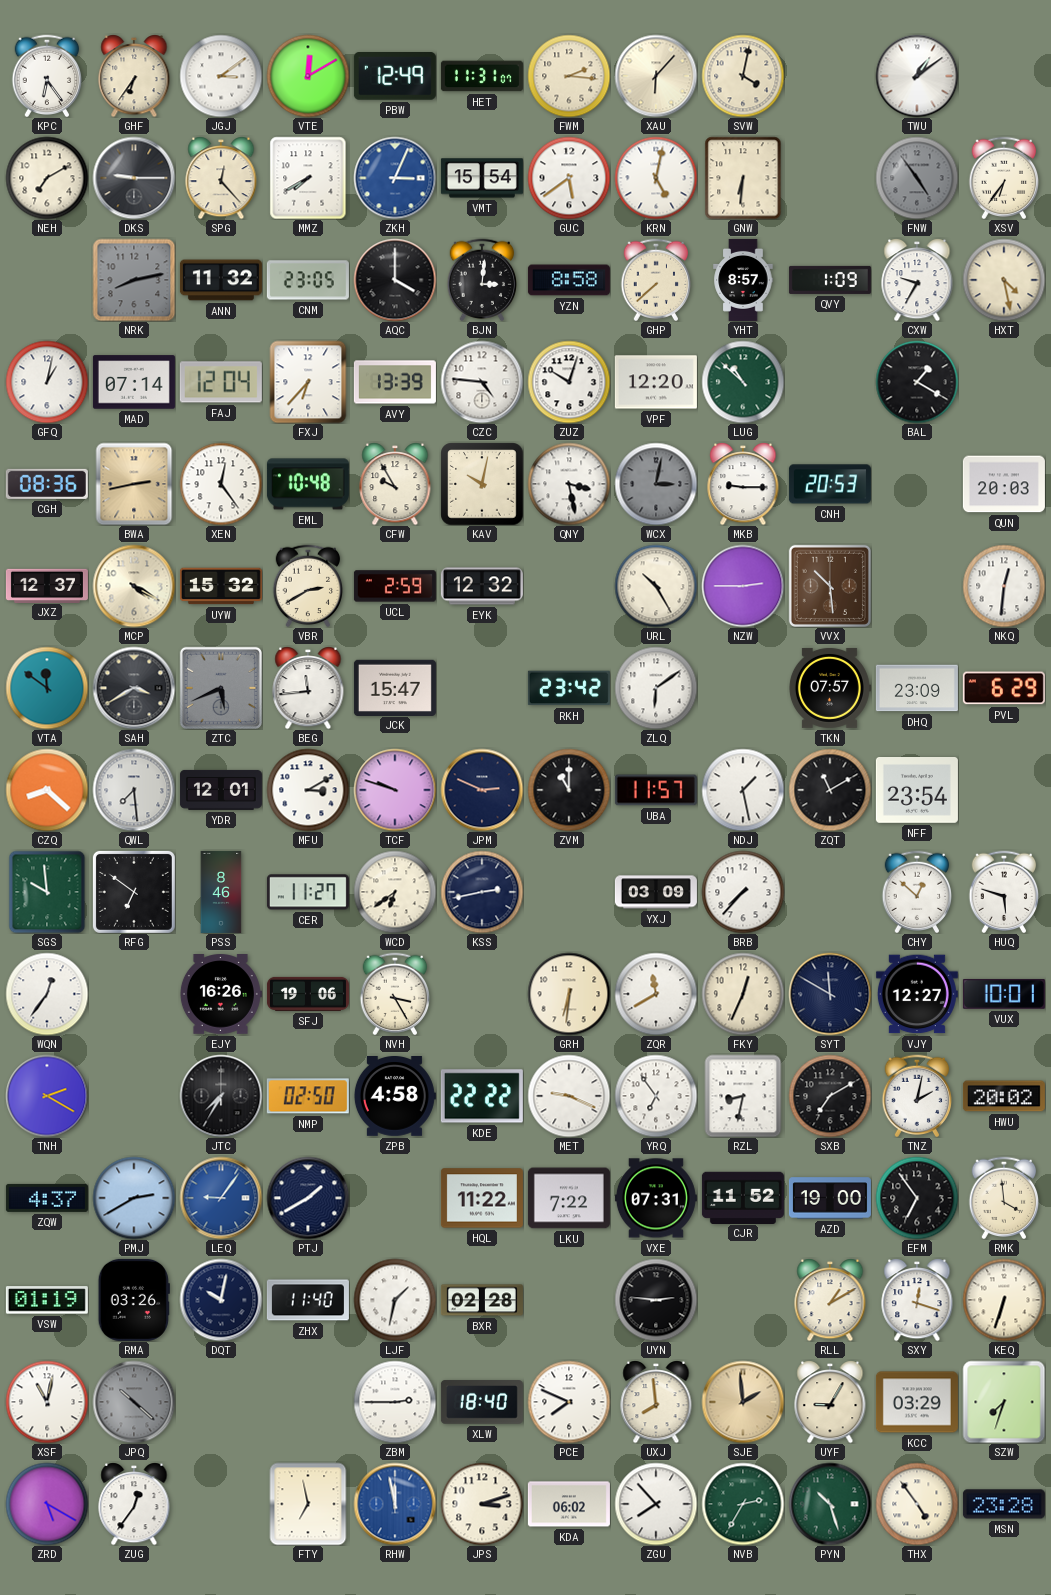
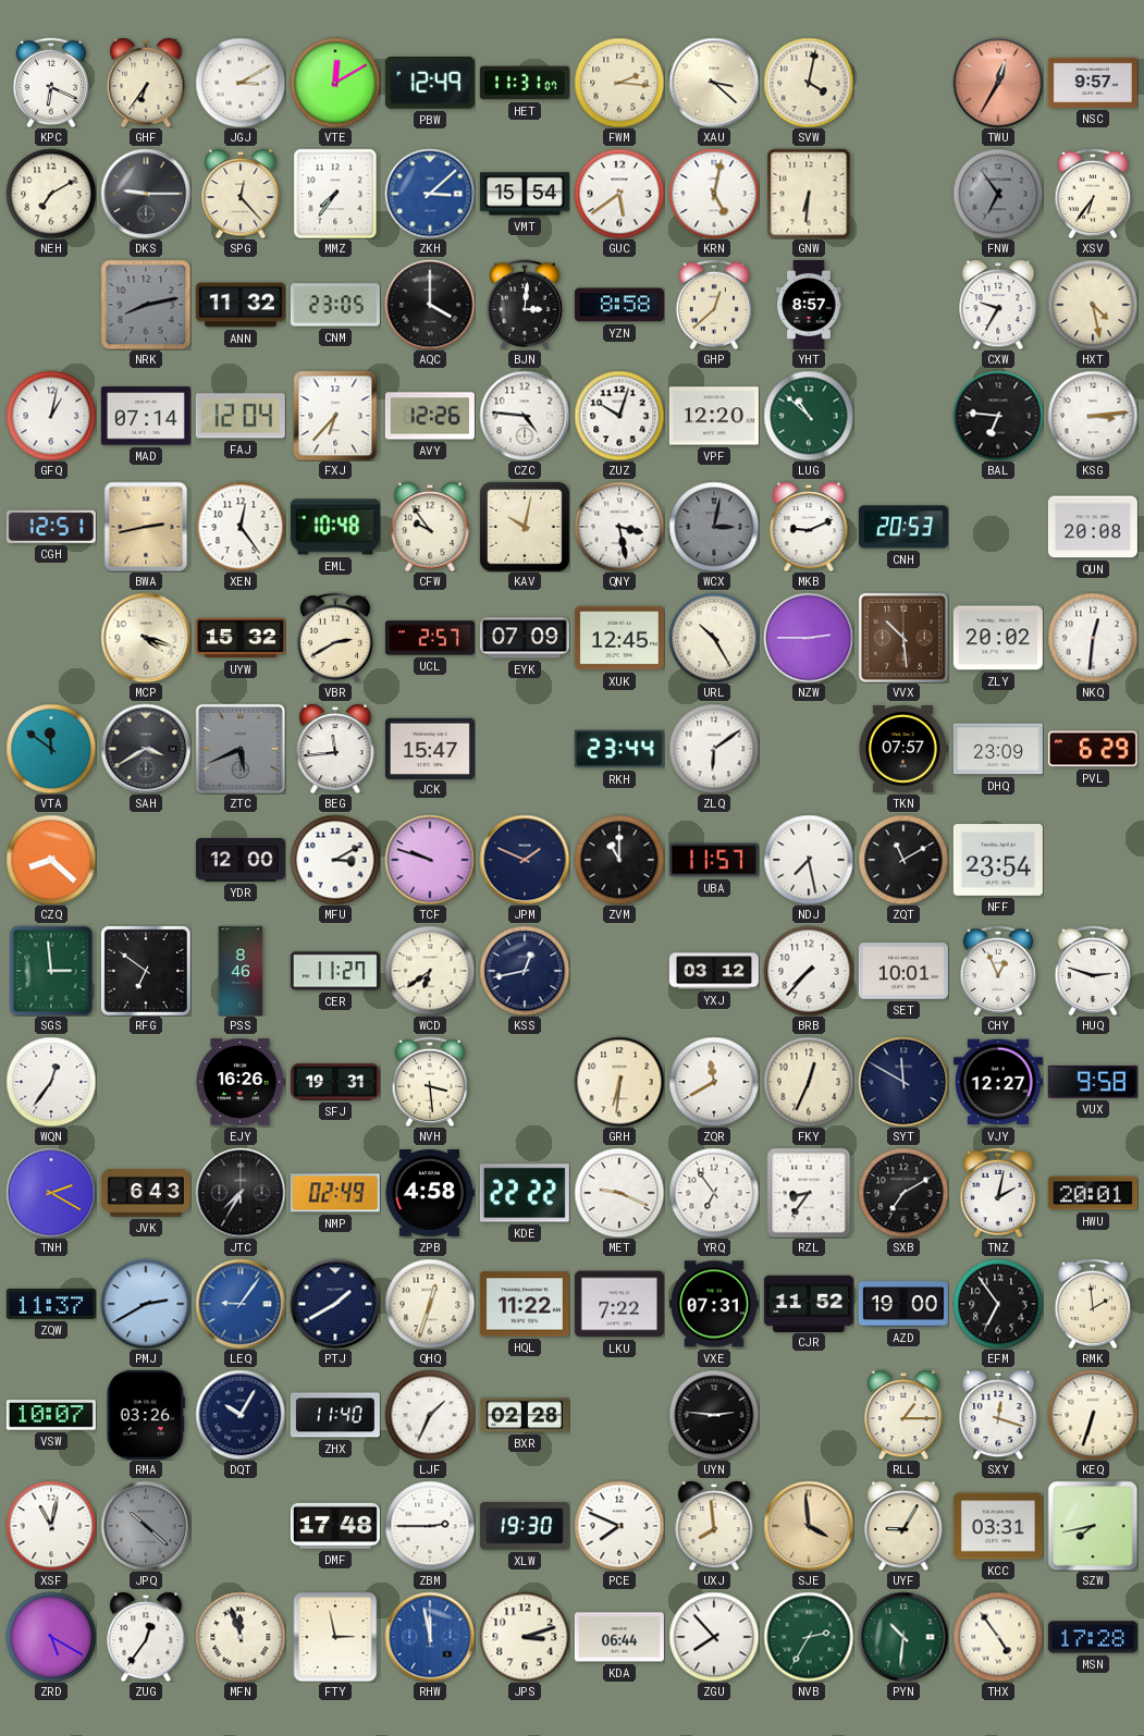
KPC: 6:24 -> 6:19
JGJ: 3:09 -> 3:10
XAU: 6:07 -> 3:22
TWU: 1:09 -> 12:35
TWU dial: white -> salmon
NSC: none -> 9:57
MMZ: 7:40 -> 7:36
ZKH: 3:04 -> 3:08
FNW: 4:54 -> 6:54
GHP: 7:38 -> 12:38
QVY: 1:09 -> none
AVY: 13:39 -> 12:26
BAL: 1:20 -> 6:46
KSG: none -> 3:14
CGH: 08:36 -> 12:51
CFW: 9:55 -> 9:54
MKB: 9:15 -> 9:11
QUN: 20:03 -> 20:08
JXZ: 12:37 -> none
MCP: 4:20 -> 4:18
UCL: 2:59 -> 2:57
EYK: 12:32 -> 07:09
XUK: none -> 12:45
ZLY: none -> 20:02
RKH: 23:42 -> 23:44
QWL: 7:29 -> none
YDR: 12:01 -> 12:00
JPM: 2:49 -> 1:49
NDJ: 1:28 -> 7:28
SGS: 9:59 -> 2:59
KSS: 2:43 -> 12:43
YXJ: 03:09 -> 03:12
SET: none -> 10:01
CHY: 12:52 -> 12:56
HUQ: 5:48 -> 2:48
SFJ: 19:06 -> 19:31
NVH: 3:25 -> 3:29
VUX: 10:01 -> 9:58
JVK: none -> 6:43
NMP: 02:50 -> 02:49
RZL: 8:32 -> 8:36
HWU: 20:02 -> 20:01
ZQW: 4:37 -> 11:37
QHQ: none -> 12:33
RMK: 3:59 -> 1:59
VSW: 01:19 -> 10:07
DQT: 10:02 -> 10:05
LJF: 1:32 -> 1:34
RLL: 1:10 -> 1:15
DMF: none -> 17:48
XLW: 18:40 -> 19:30
SJE: 1:59 -> 3:59
KCC: 03:29 -> 03:31
SZW: 7:33 -> 7:43
MFN: none -> 11:57
FTY: 6:58 -> 2:58
KDA: 06:02 -> 06:44
PYN: 10:27 -> 10:31
MSN: 23:28 -> 17:28
